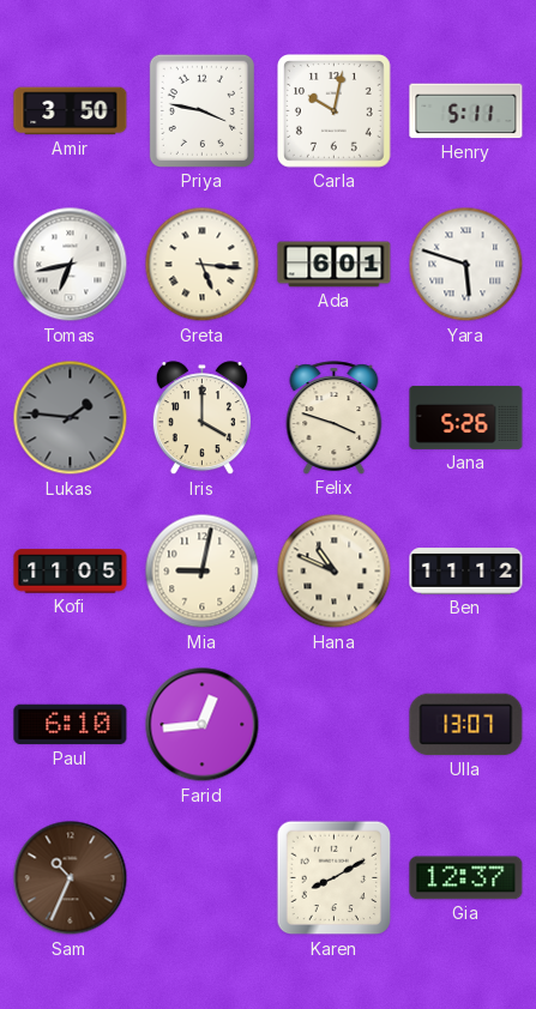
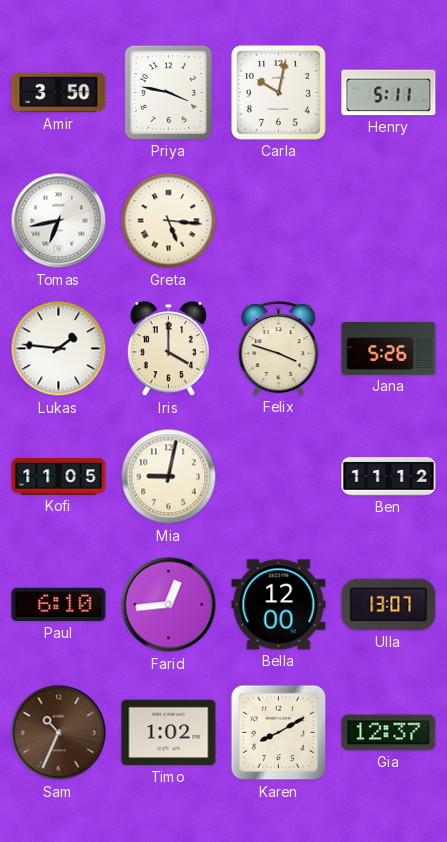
Ada: 6:01 -> none
Yara: 5:48 -> none
Lukas dial: grey -> white
Hana: 10:49 -> none
Bella: none -> 12:00
Timo: none -> 1:02
